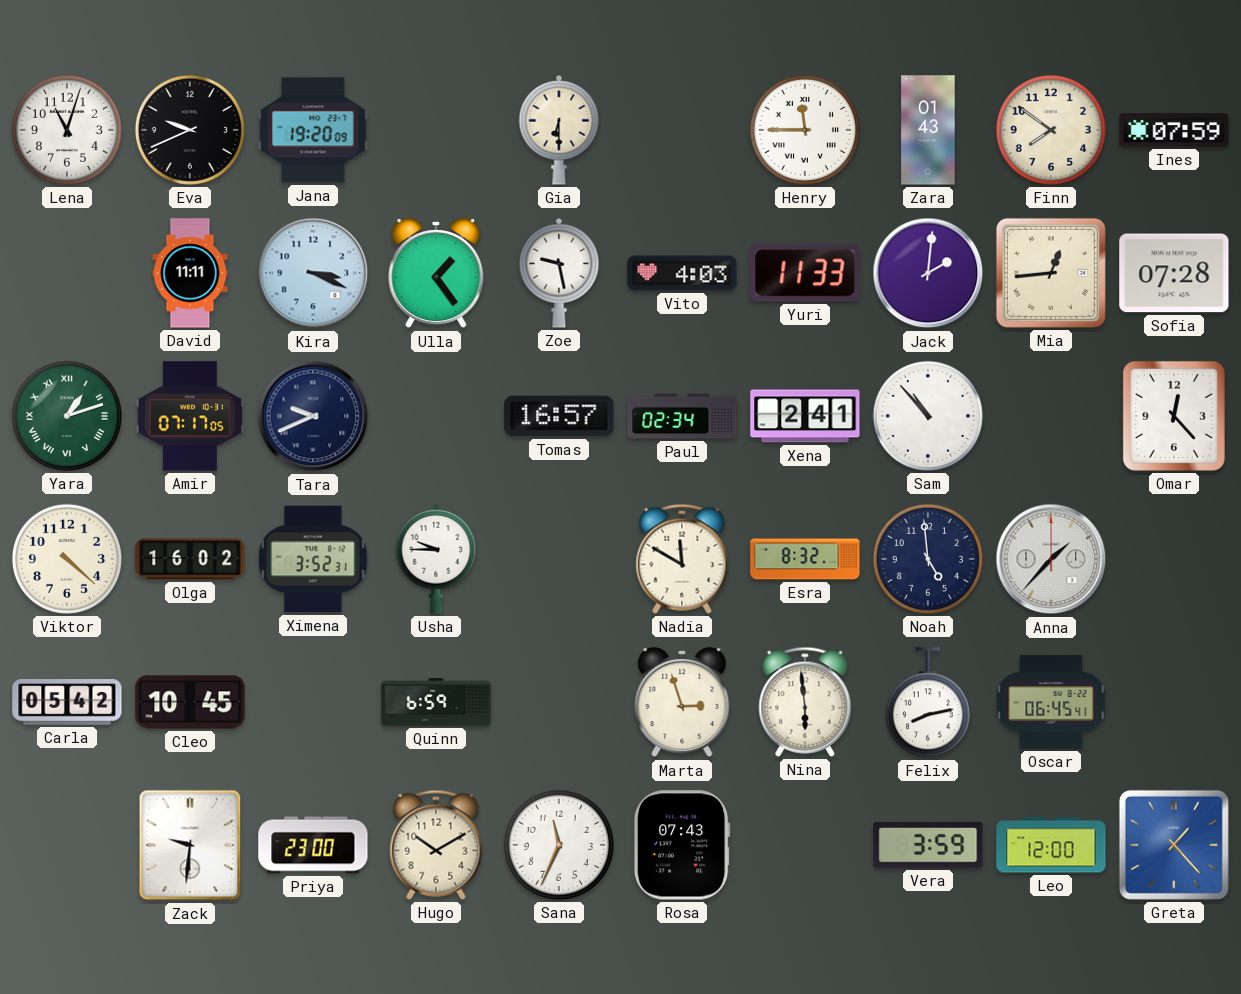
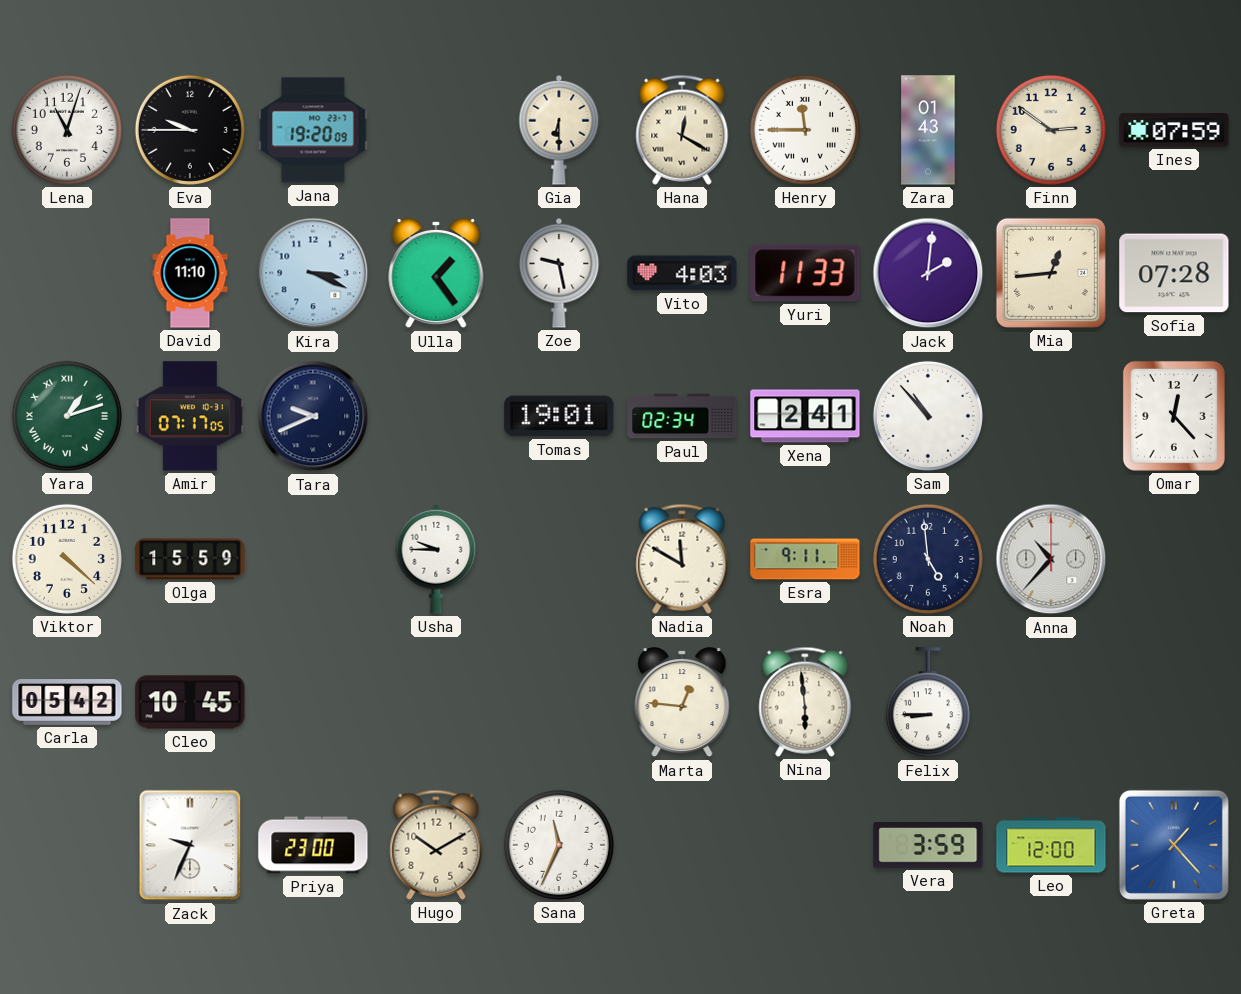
Eva: 9:41 -> 9:45
Hana: none -> 12:20
Finn: 7:51 -> 2:51
David: 11:11 -> 11:10
Tomas: 16:57 -> 19:01
Olga: 16:02 -> 15:59
Ximena: 3:52 -> none
Esra: 8:32 -> 9:11
Anna: 1:37 -> 10:37
Quinn: 6:59 -> none
Marta: 2:57 -> 12:46
Felix: 8:13 -> 8:45
Oscar: 06:45 -> none
Zack: 9:31 -> 9:34
Rosa: 07:43 -> none
